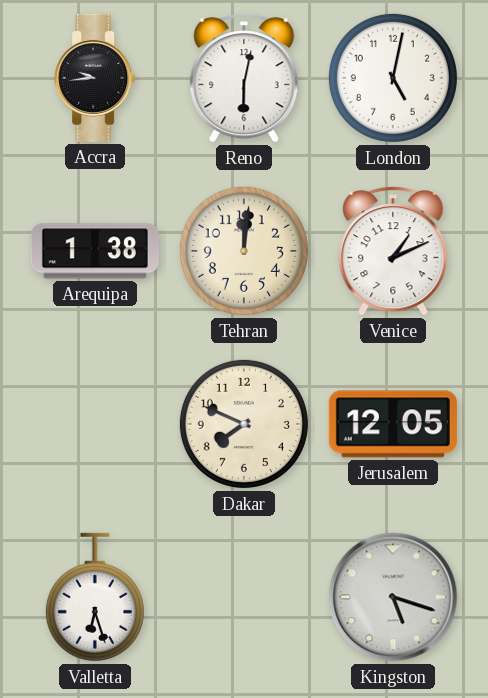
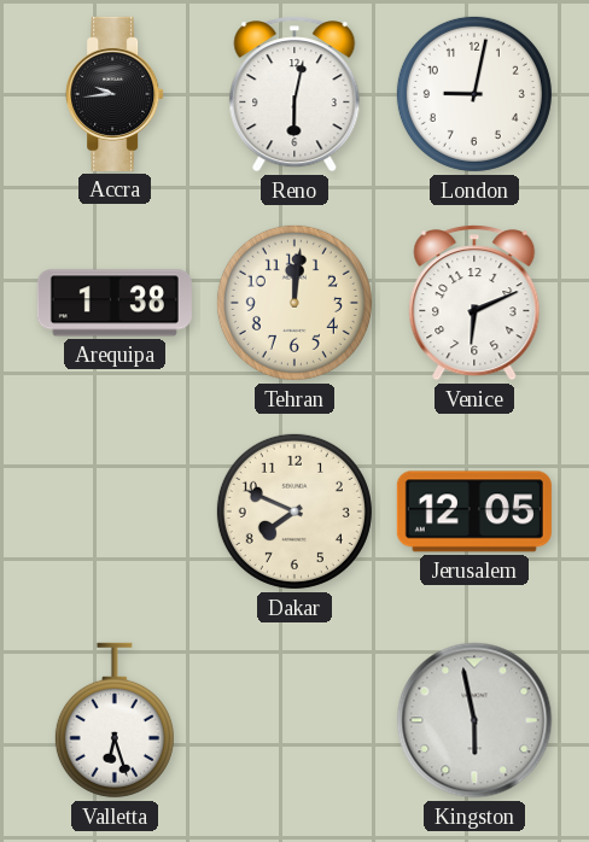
London: 5:02 -> 9:02
Venice: 1:11 -> 6:11
Kingston: 5:18 -> 5:58
